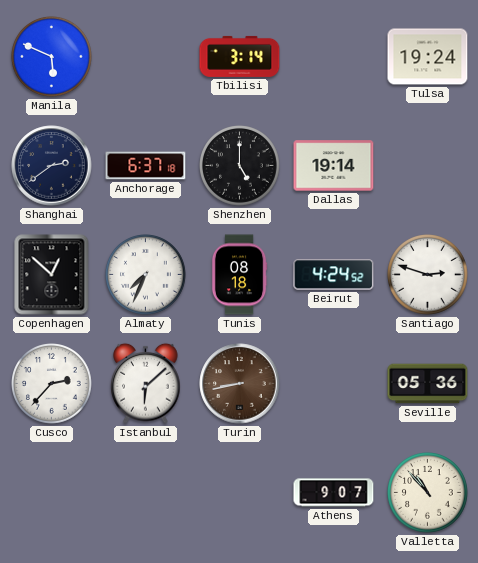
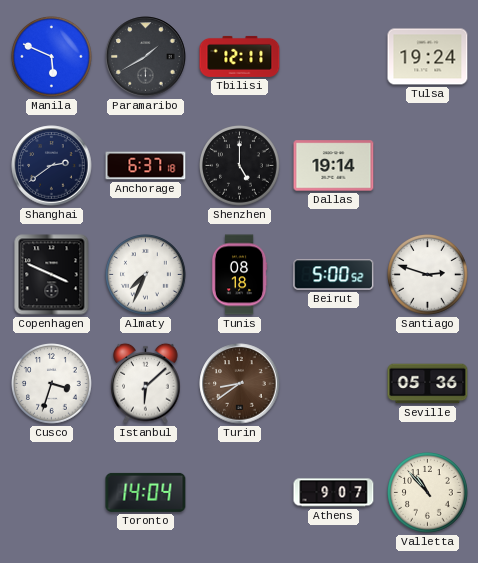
Paramaribo: none -> 1:40
Tbilisi: 3:14 -> 12:11
Copenhagen: 12:52 -> 3:49
Beirut: 4:24 -> 5:00
Cusco: 2:37 -> 3:33
Turin: 8:43 -> 8:39
Toronto: none -> 14:04
